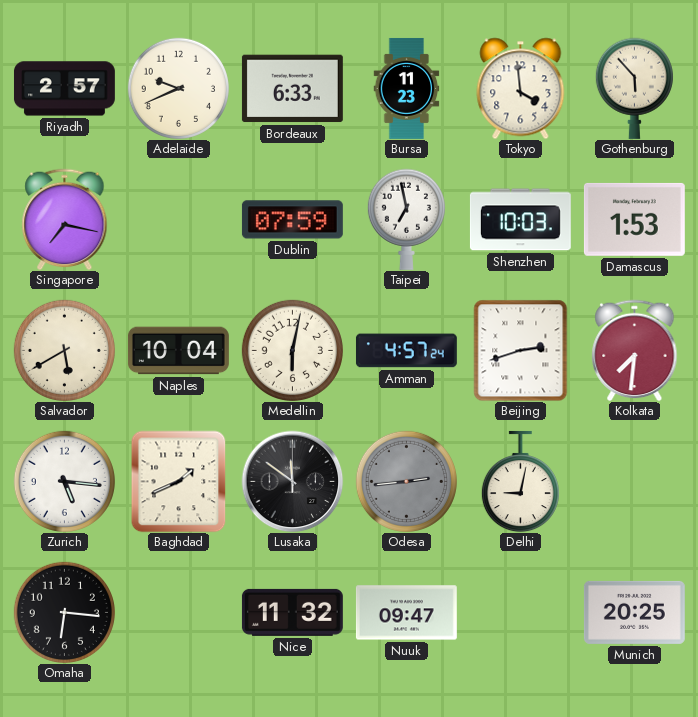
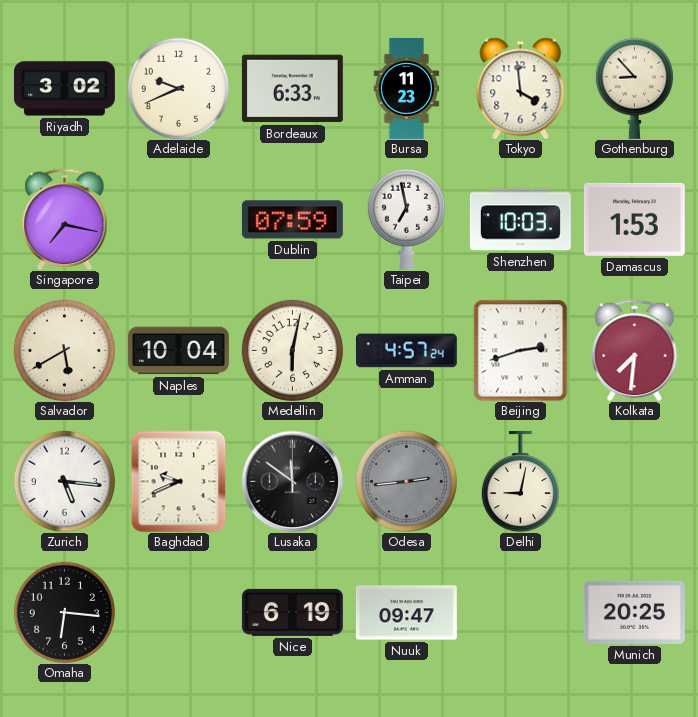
Riyadh: 2:57 -> 3:02
Gothenburg: 5:53 -> 8:53
Baghdad: 1:41 -> 9:41
Nice: 11:32 -> 6:19
